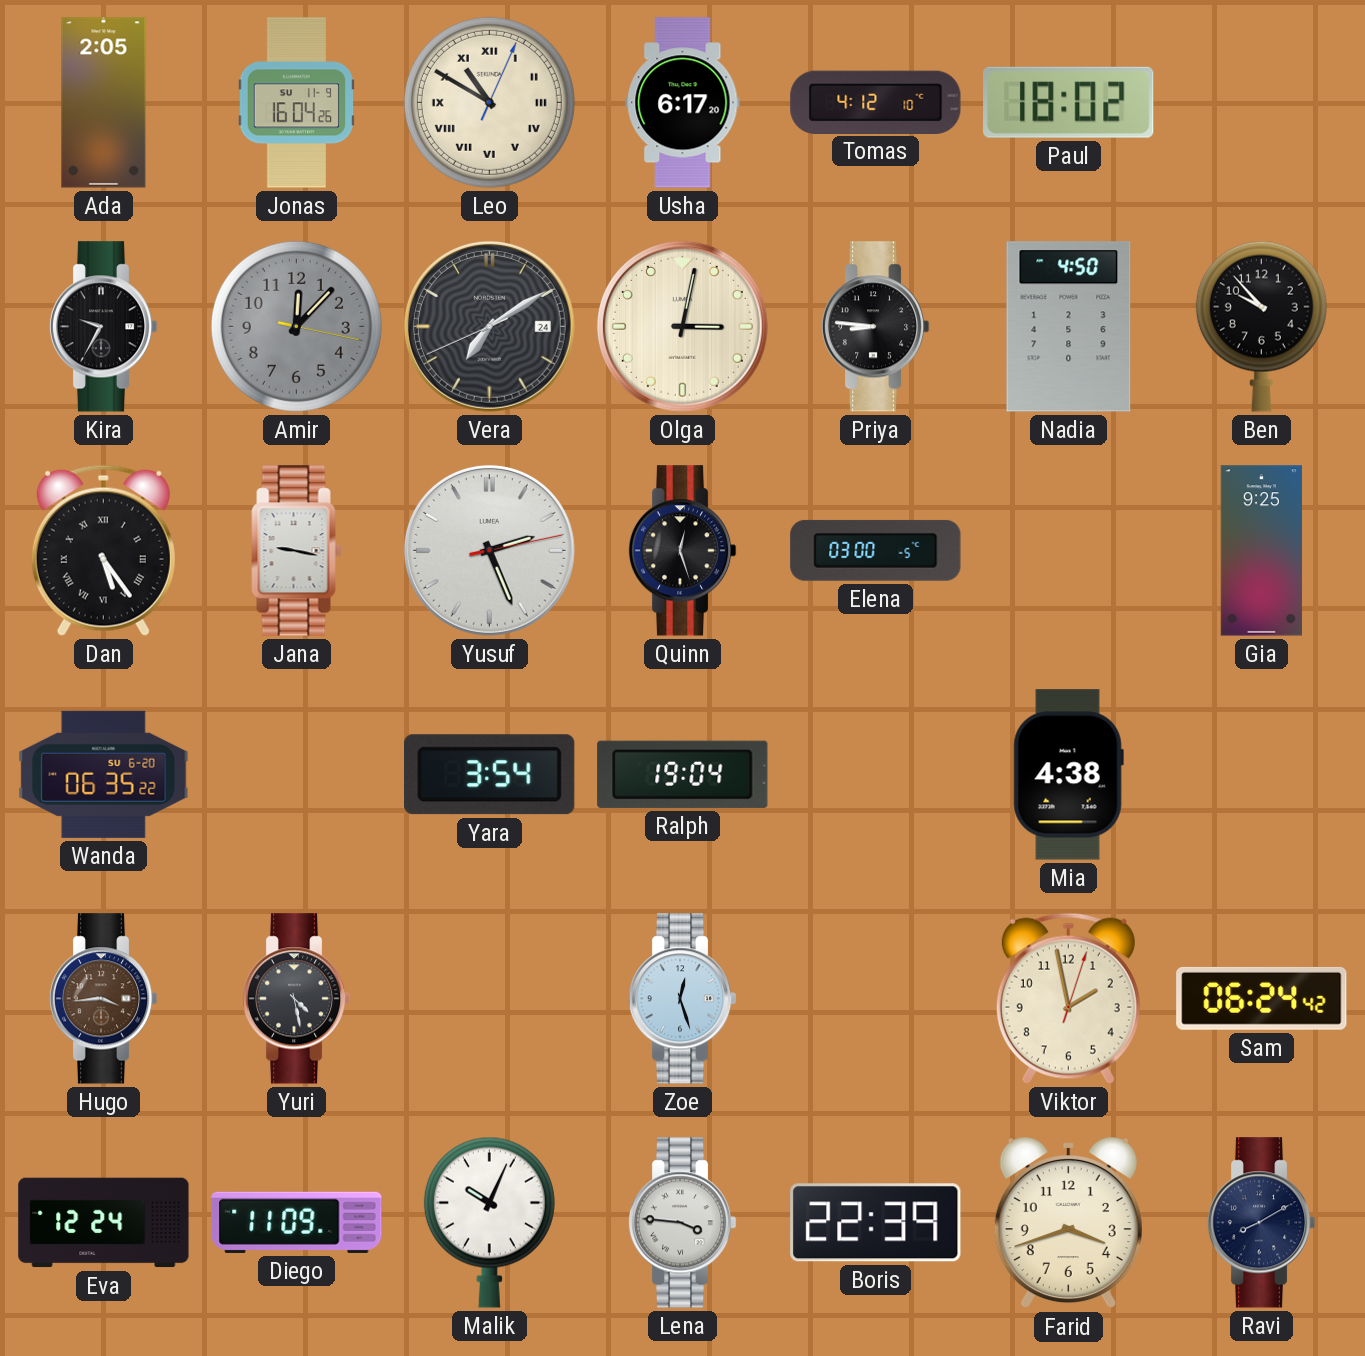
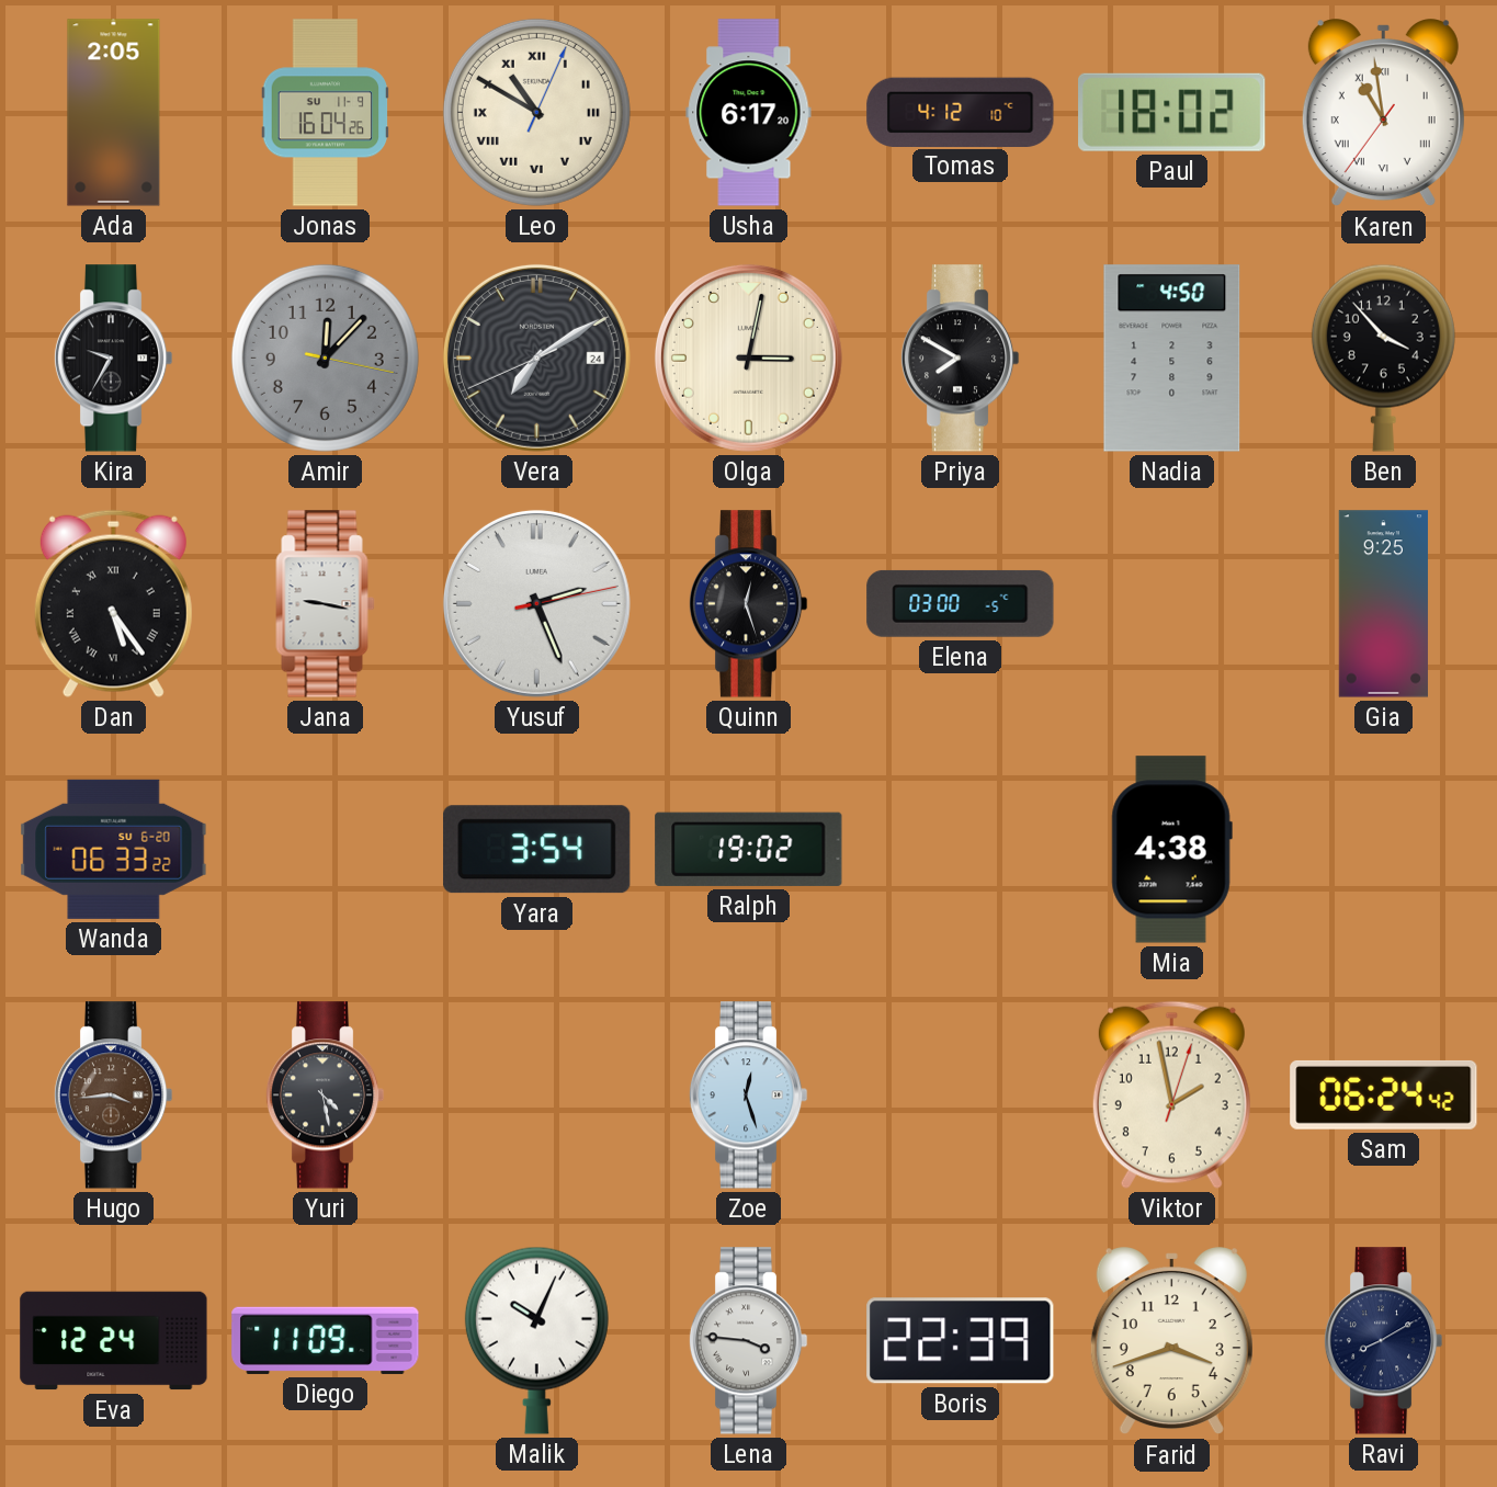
Karen: none -> 10:58
Priya: 8:46 -> 7:50
Ben: 9:53 -> 3:53
Wanda: 06:35 -> 06:33
Ralph: 19:04 -> 19:02
